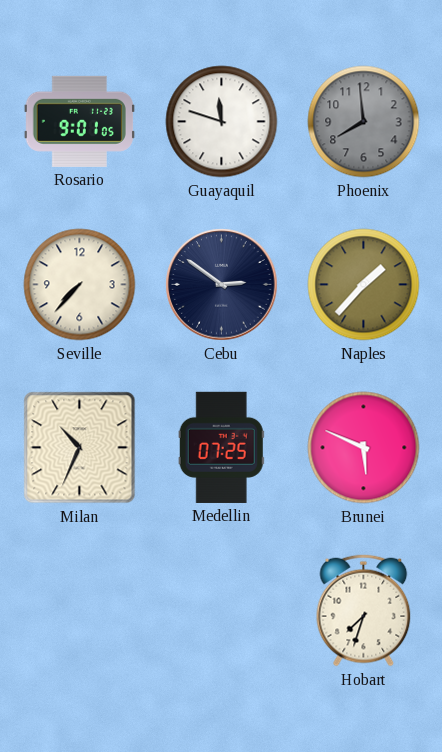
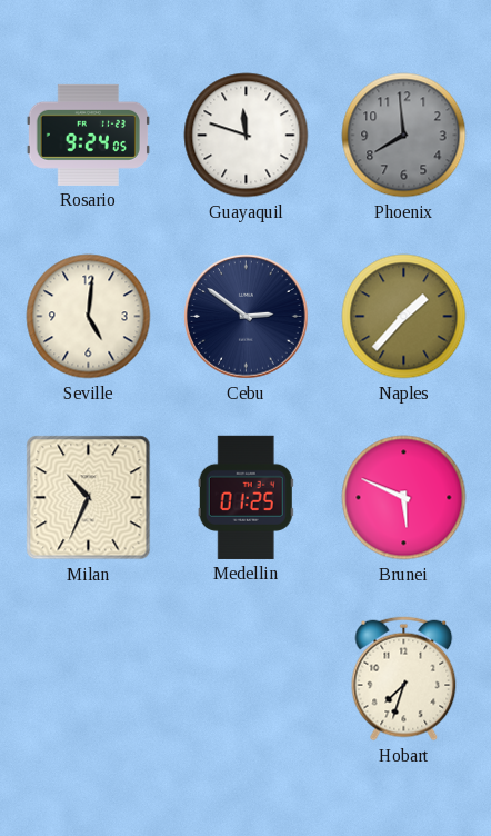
Rosario: 9:01 -> 9:24
Seville: 7:37 -> 5:01
Medellin: 07:25 -> 01:25
